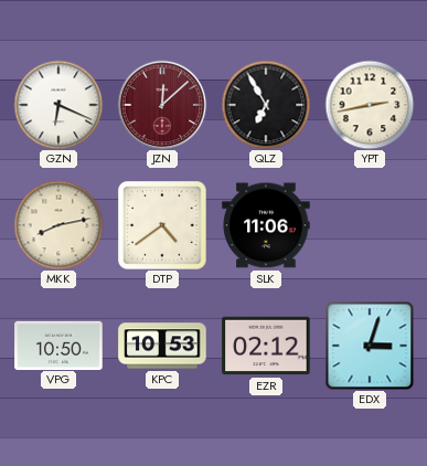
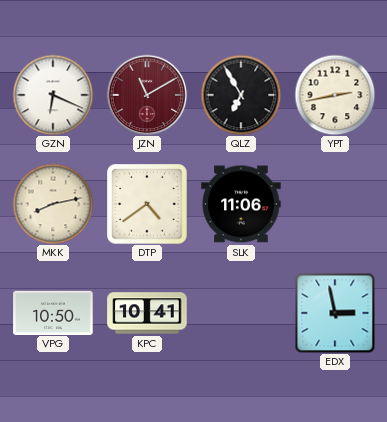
JZN: 12:08 -> 11:10
KPC: 10:53 -> 10:41
EZR: 02:12 -> none
EDX: 3:03 -> 2:58
